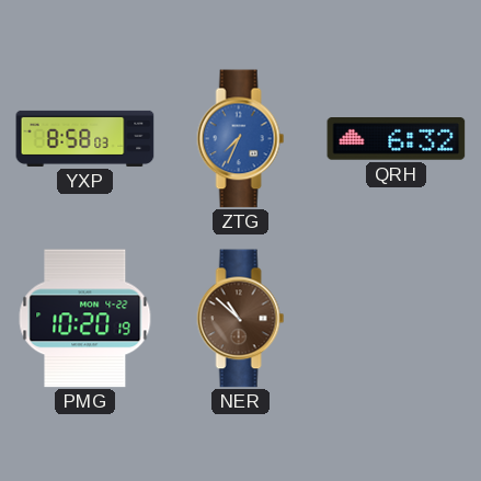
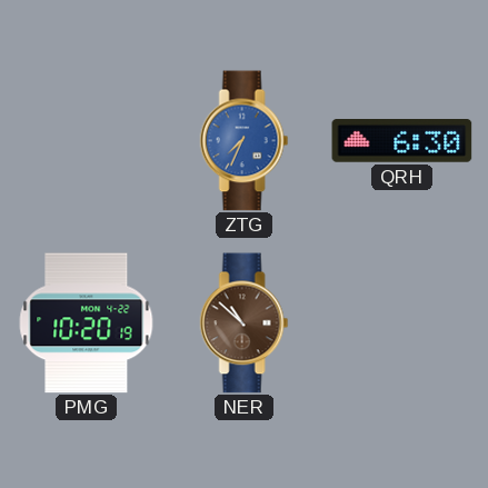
YXP: 8:58 -> none
QRH: 6:32 -> 6:30
